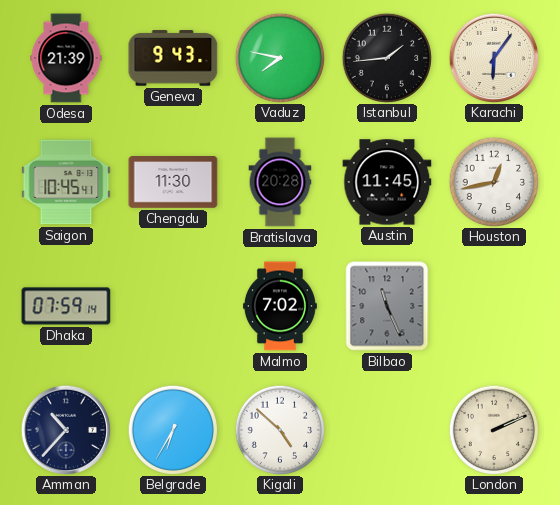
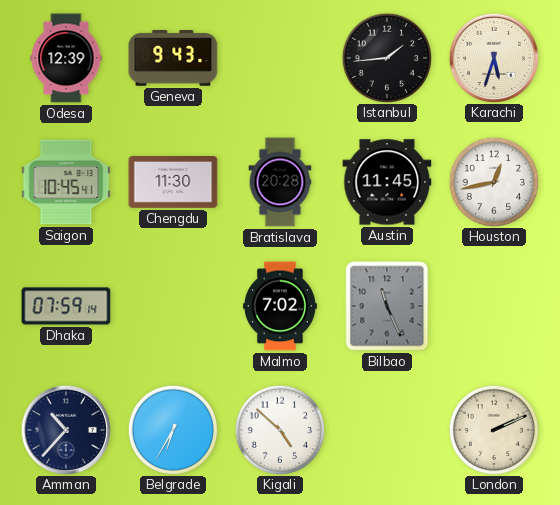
Odesa: 21:39 -> 12:39
Vaduz: 7:47 -> none
Karachi: 6:06 -> 5:33
